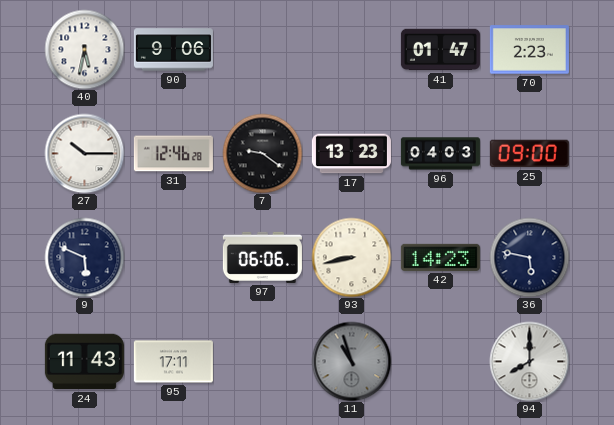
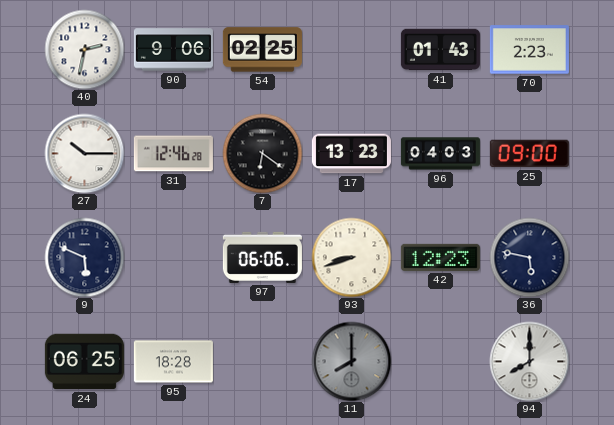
40: 5:32 -> 2:32
54: none -> 02:25
41: 01:47 -> 01:43
7: 9:21 -> 6:21
93: 8:43 -> 8:42
42: 14:23 -> 12:23
24: 11:43 -> 06:25
95: 17:11 -> 18:28
11: 10:57 -> 8:00
